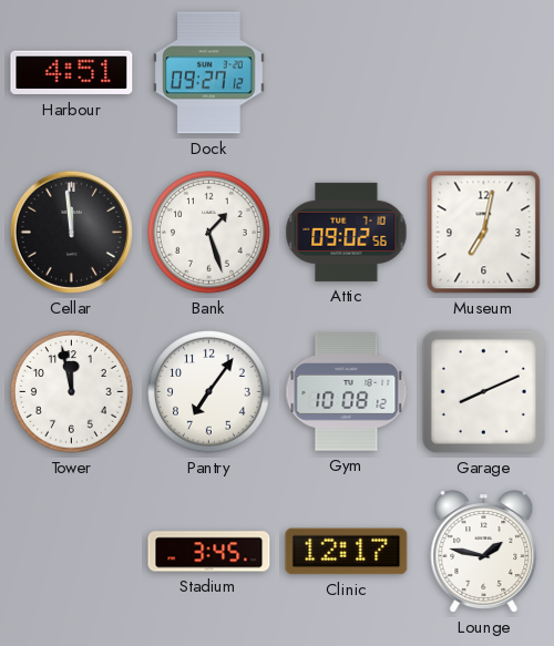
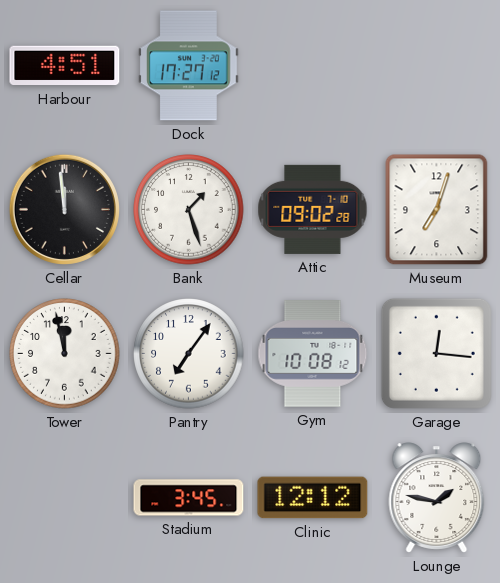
Dock: 09:27 -> 17:27
Attic: 09:02:56 -> 09:02:28
Museum: 7:02 -> 7:03
Garage: 8:11 -> 12:16
Clinic: 12:17 -> 12:12
